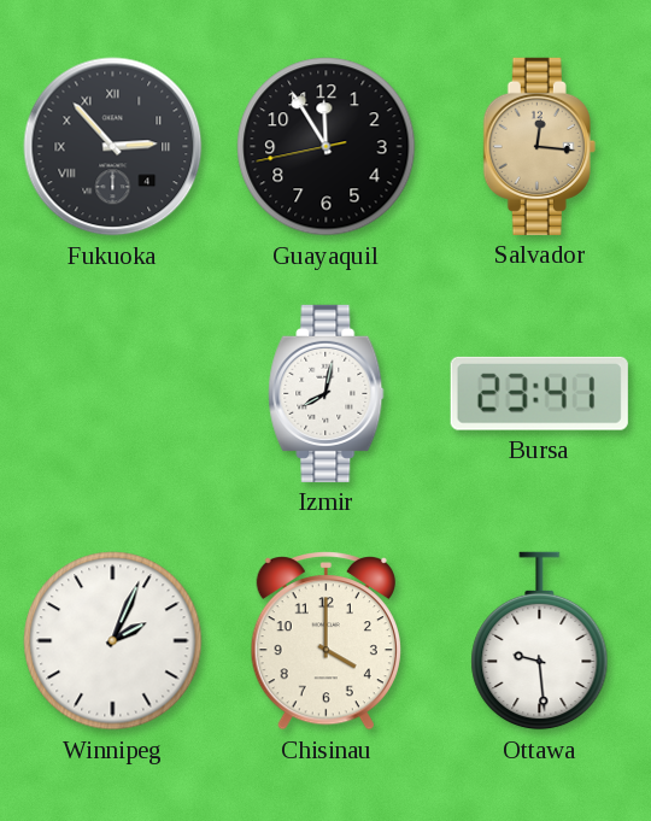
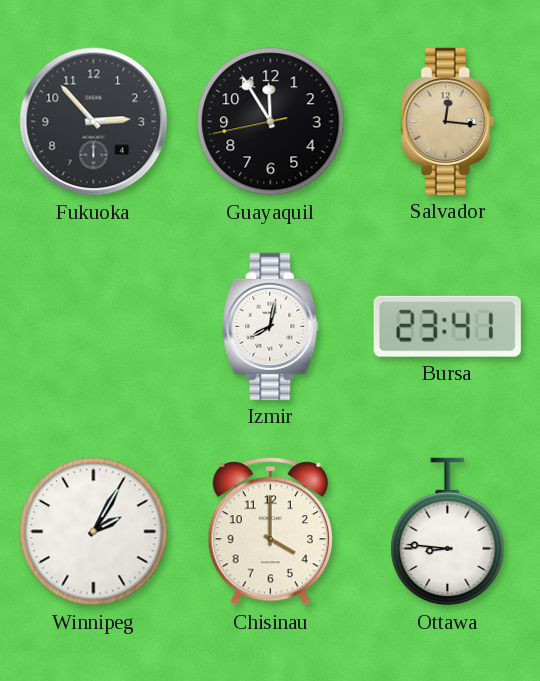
Fukuoka numerals: Roman -> Arabic
Winnipeg: 2:04 -> 2:05
Ottawa: 9:29 -> 8:46
